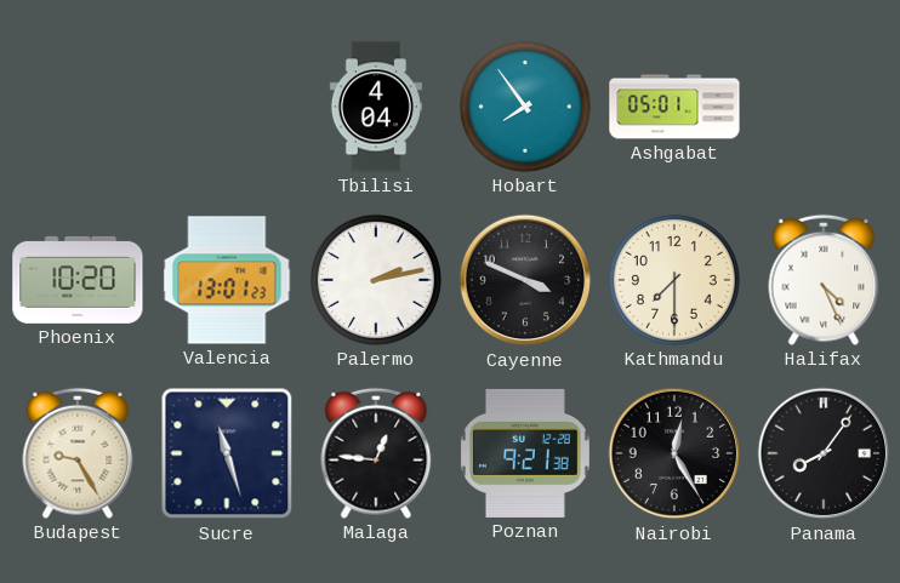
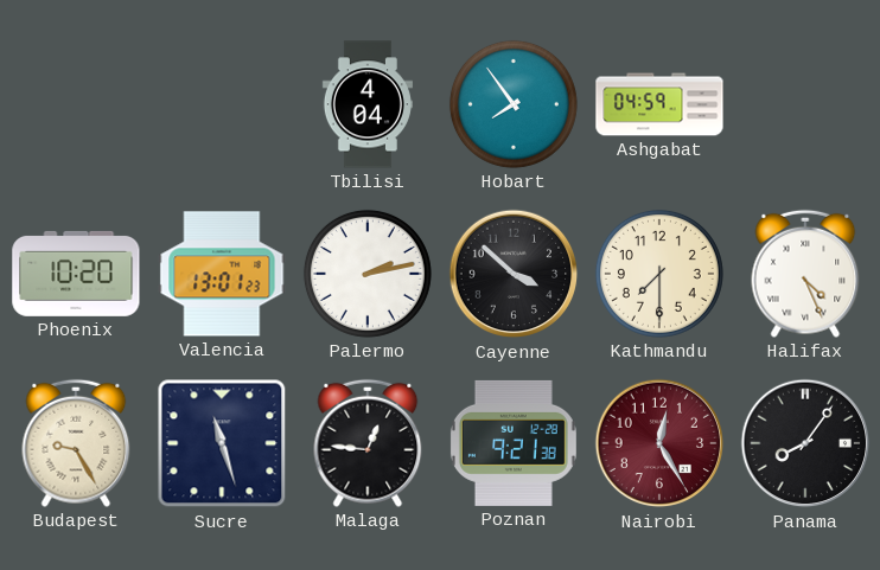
Ashgabat: 05:01 -> 04:59
Cayenne: 3:49 -> 3:52
Nairobi dial: black -> burgundy
